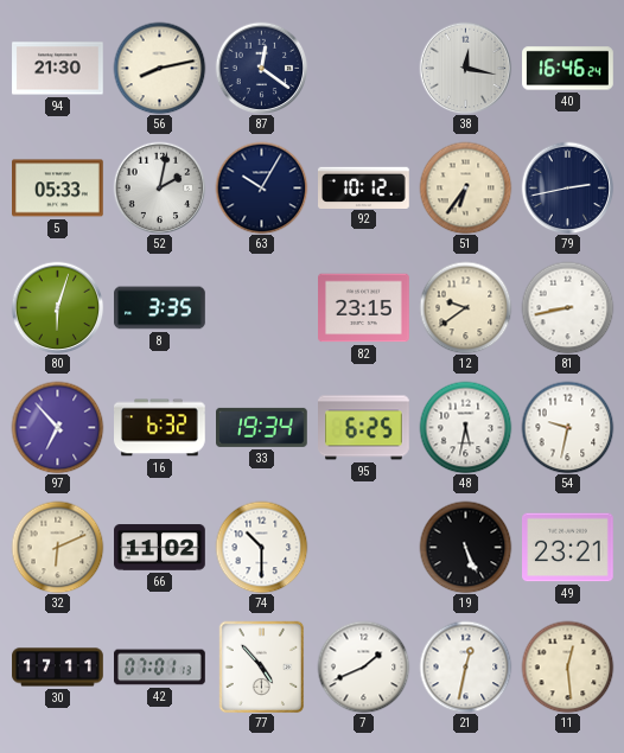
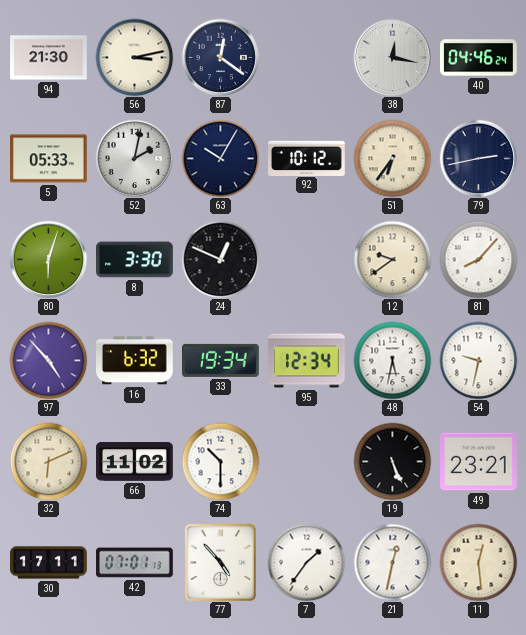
56: 8:13 -> 3:13
40: 16:46 -> 04:46
8: 3:35 -> 3:30
24: none -> 12:49
82: 23:15 -> none
81: 8:43 -> 8:07
97: 6:53 -> 4:53
95: 6:25 -> 12:34
7: 1:41 -> 1:36
